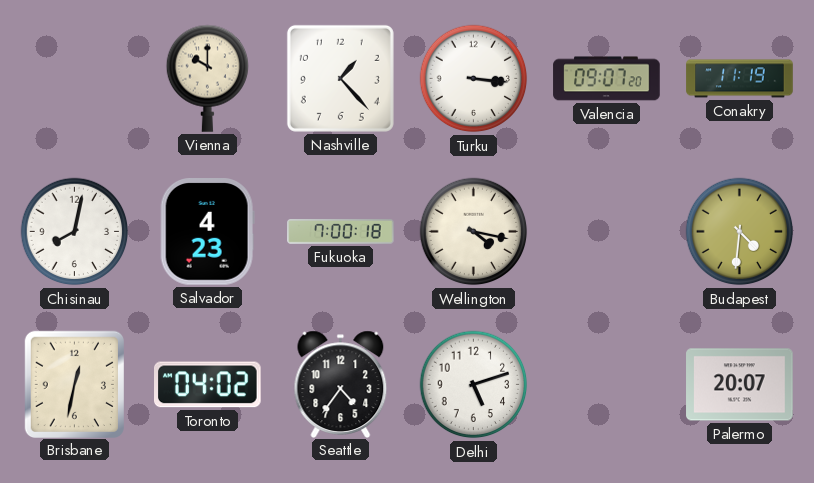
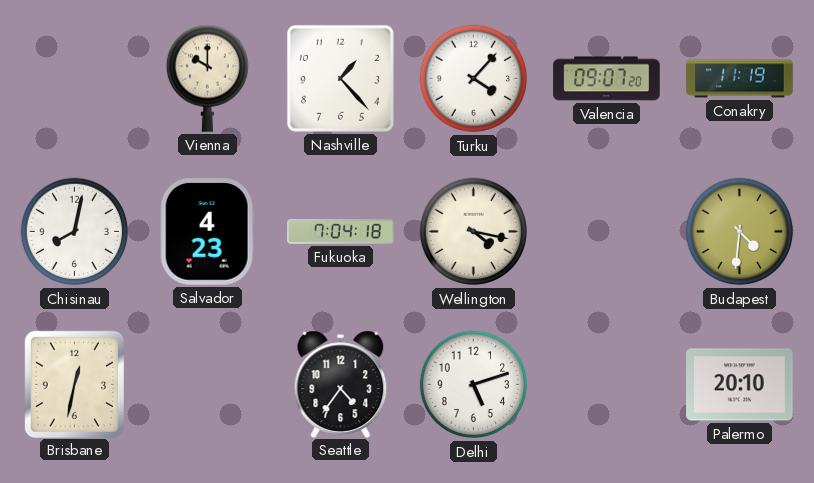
Turku: 3:16 -> 4:07
Fukuoka: 7:00 -> 7:04
Toronto: 04:02 -> none
Palermo: 20:07 -> 20:10
